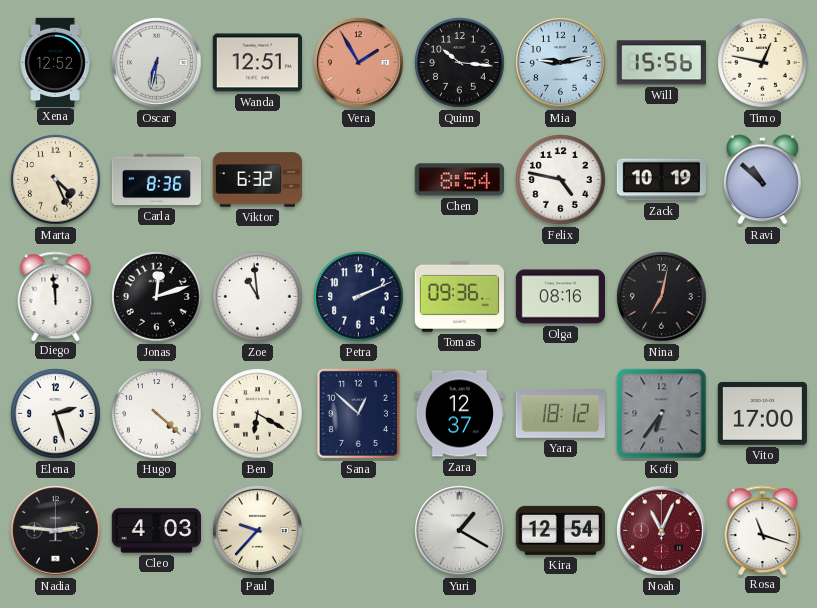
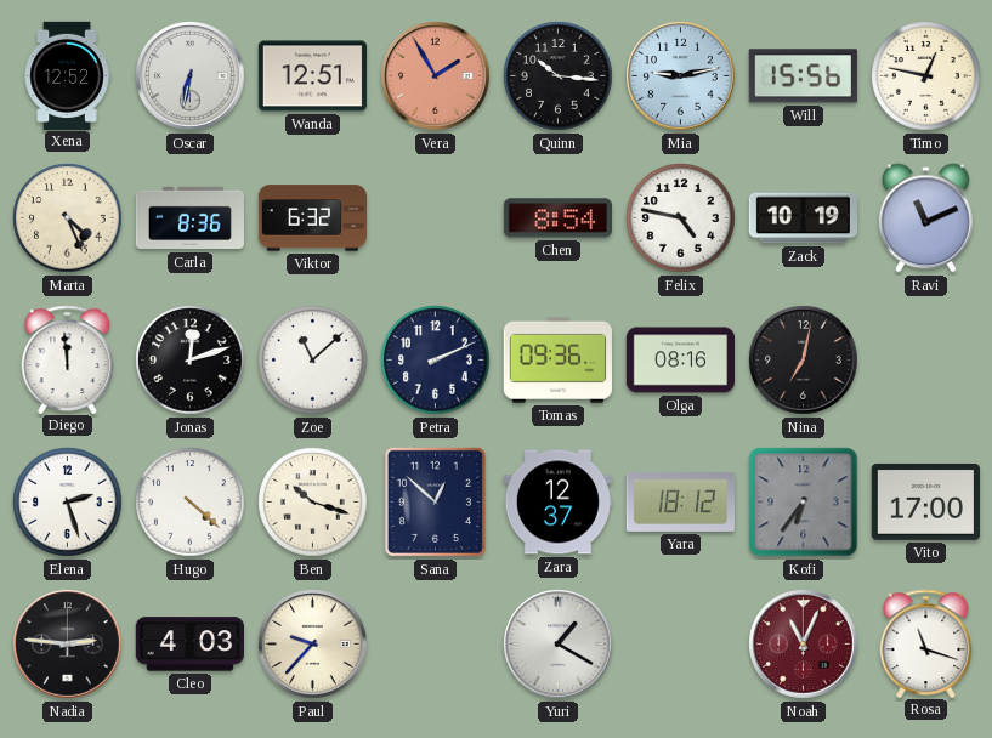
Ravi: 10:52 -> 11:11
Zoe: 10:59 -> 11:08
Ben: 6:20 -> 10:18
Kira: 12:54 -> none
